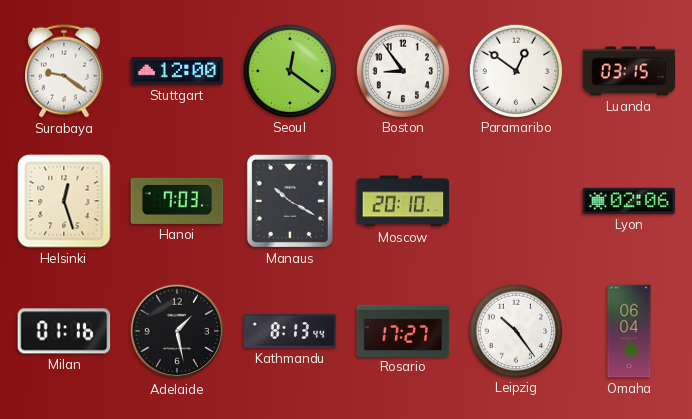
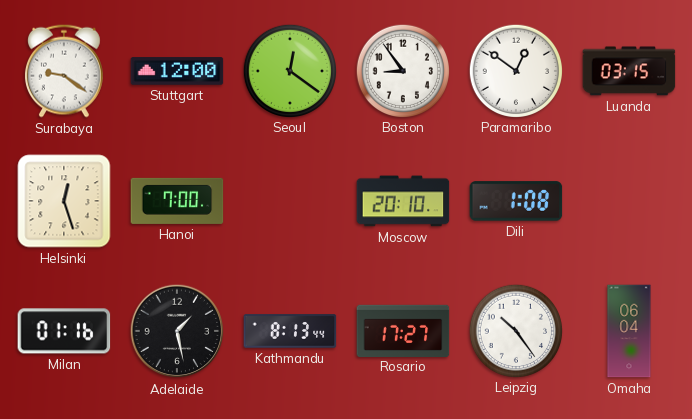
Hanoi: 7:03 -> 7:00
Manaus: 10:20 -> none
Dili: none -> 1:08
Lyon: 02:06 -> none
